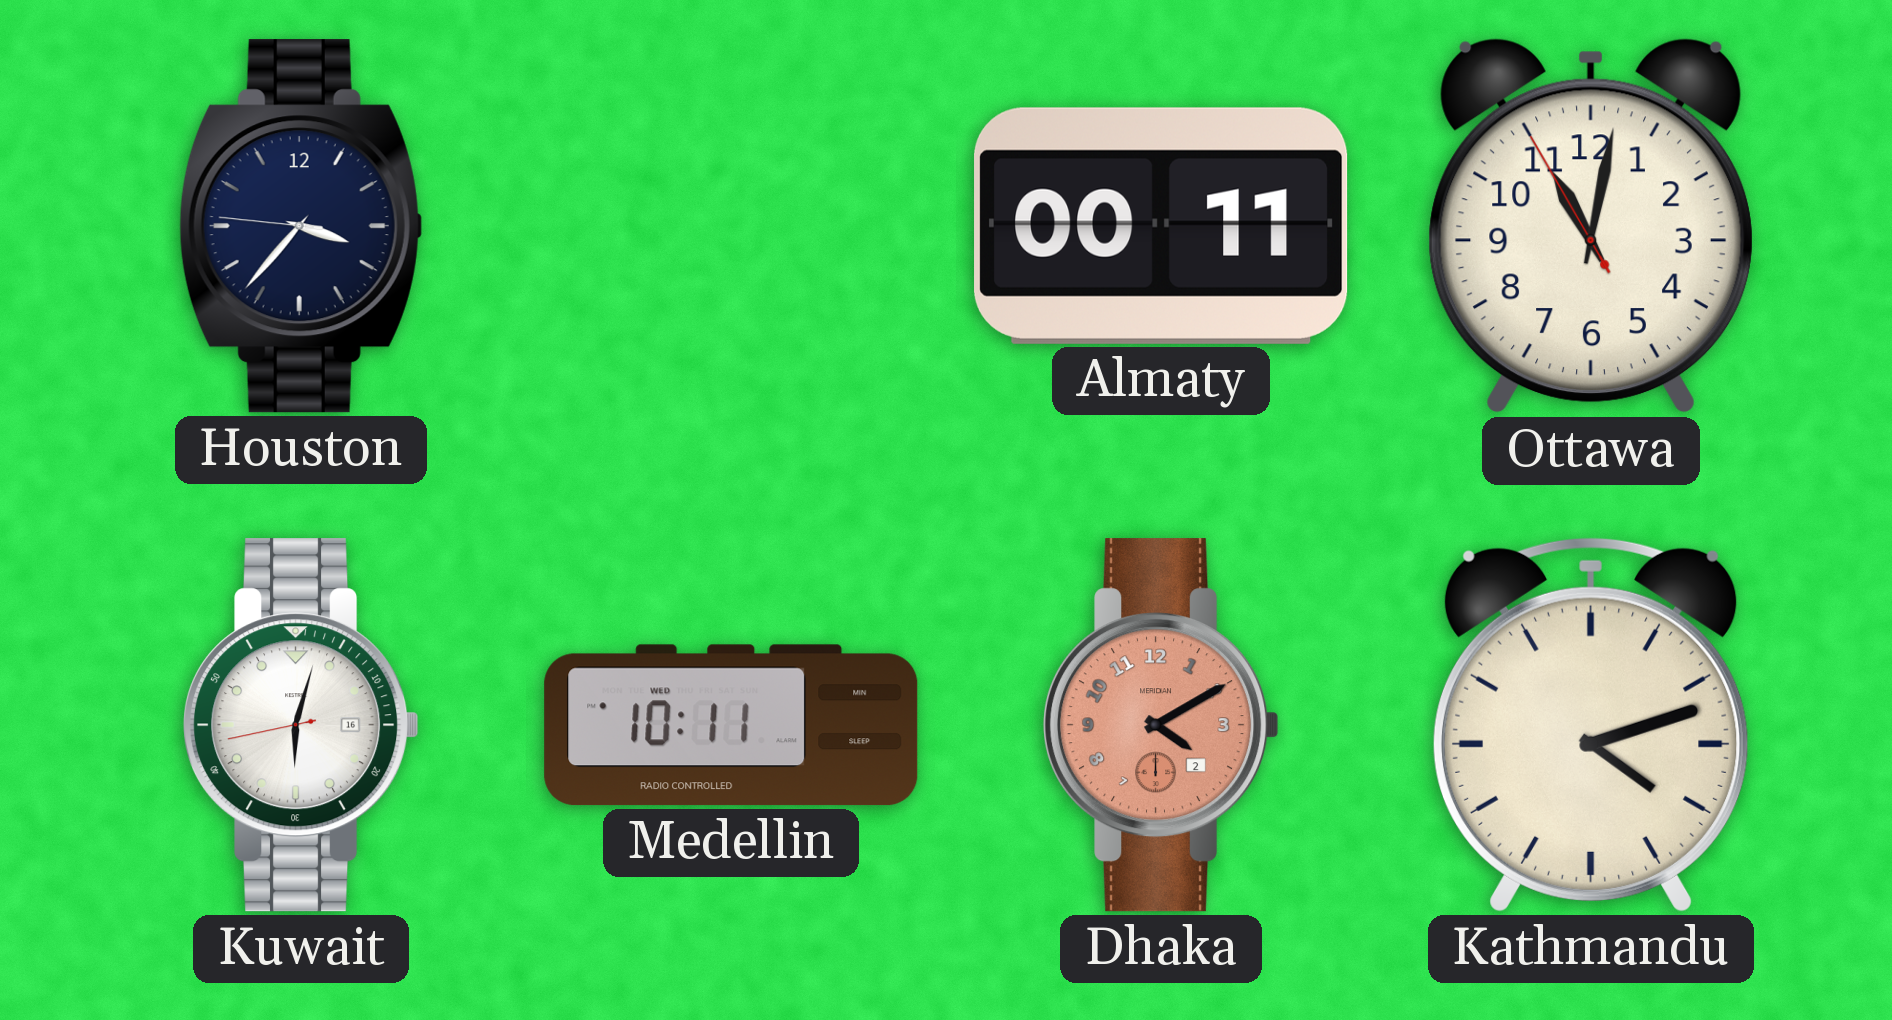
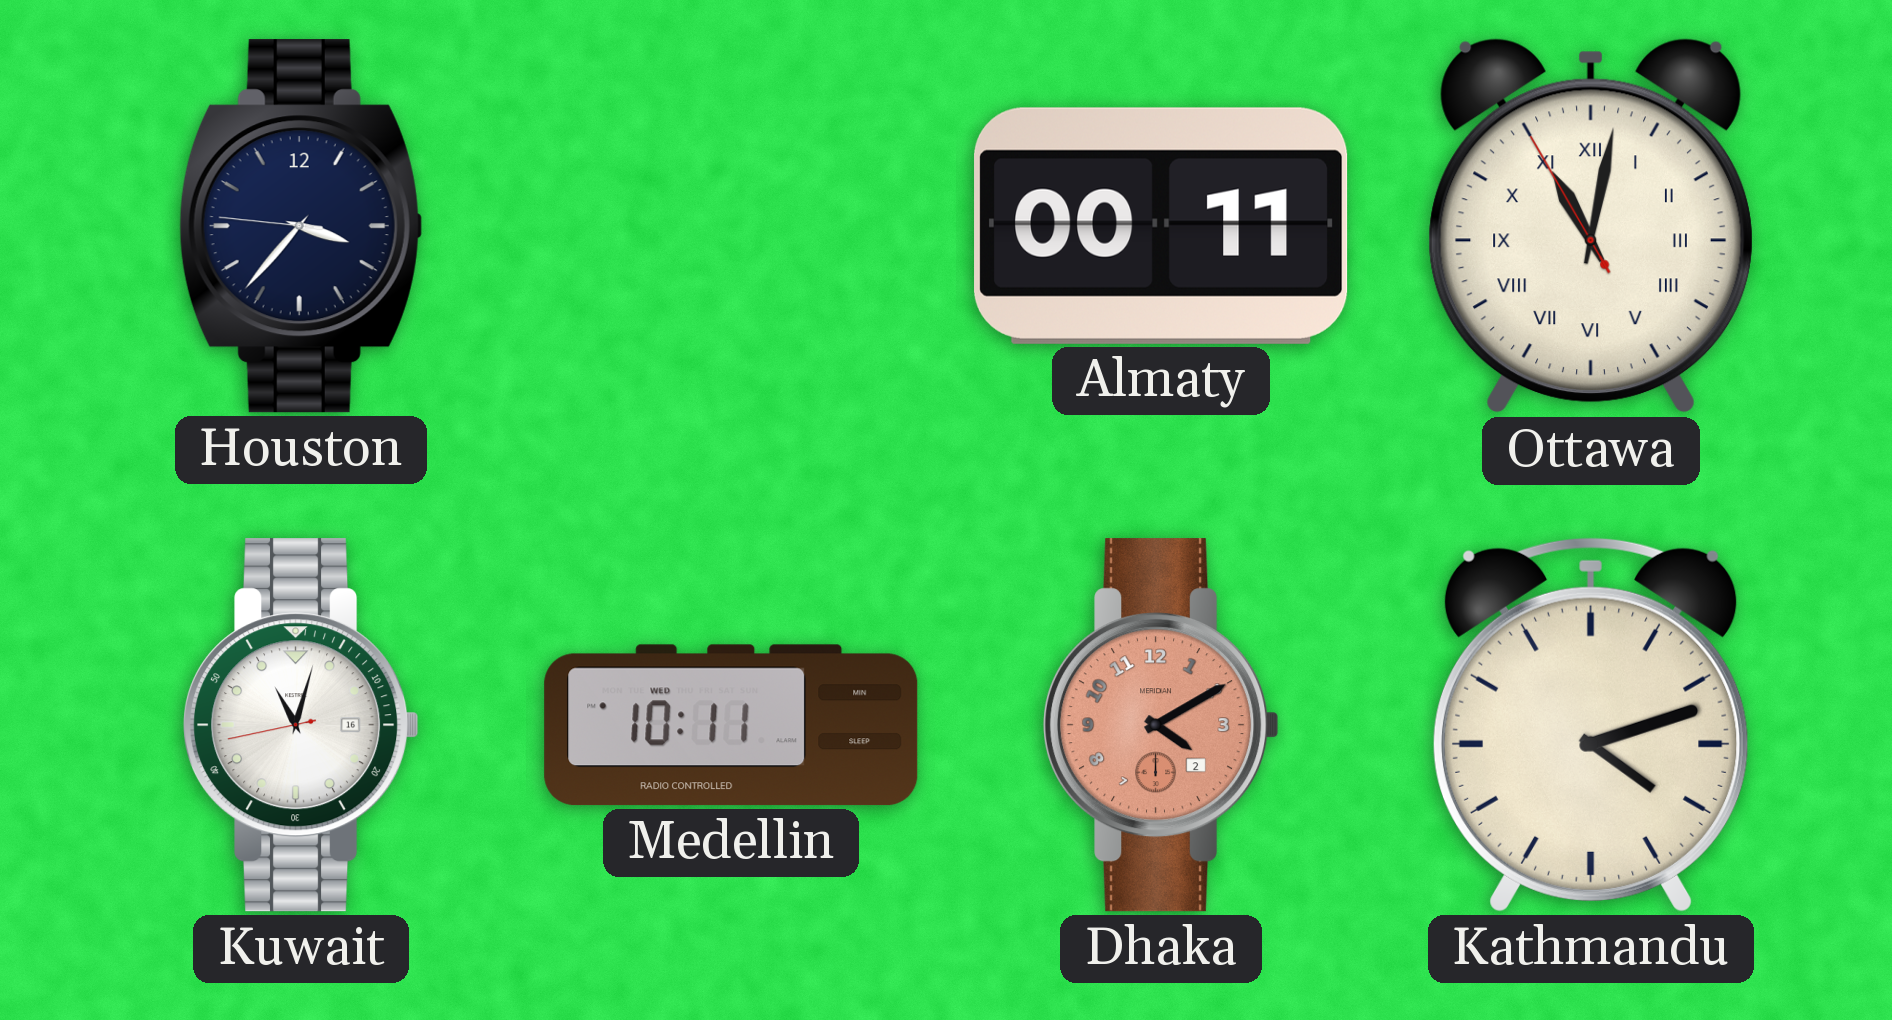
Ottawa numerals: Arabic -> Roman
Kuwait: 6:02 -> 11:02
